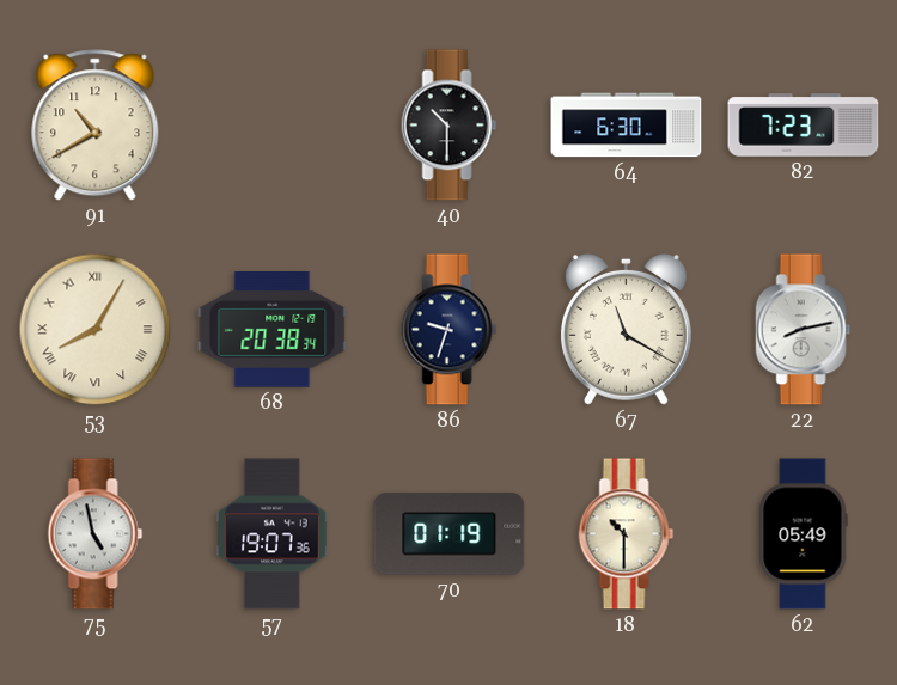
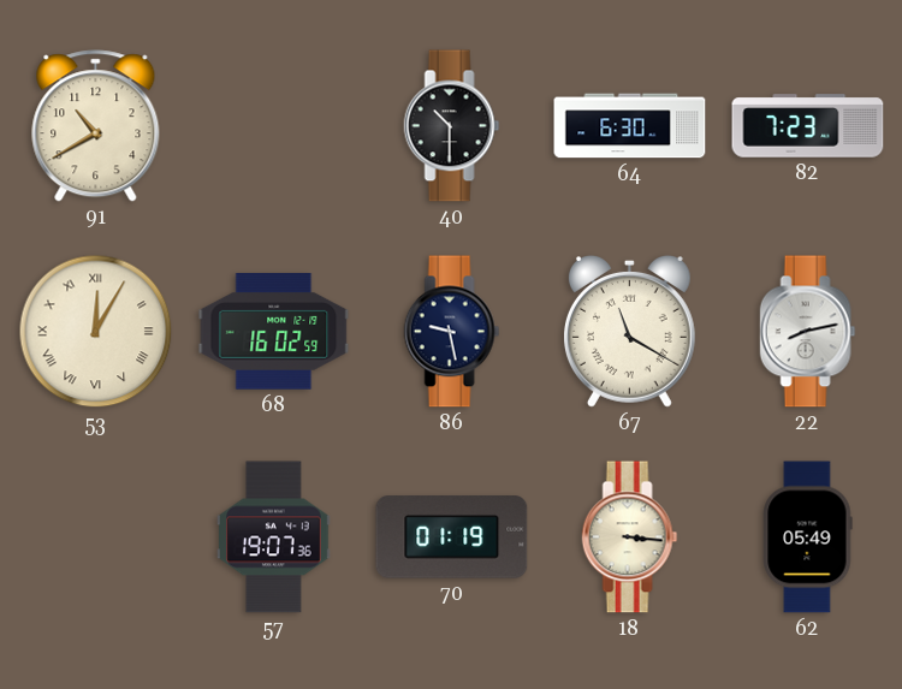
53: 8:05 -> 12:05
68: 20:38 -> 16:02
86: 9:33 -> 9:28
75: 4:58 -> none
18: 10:30 -> 3:16
